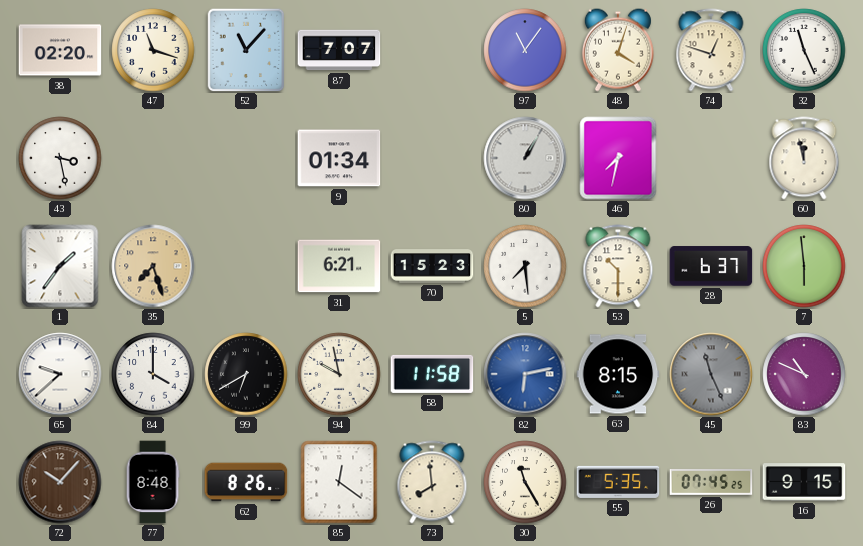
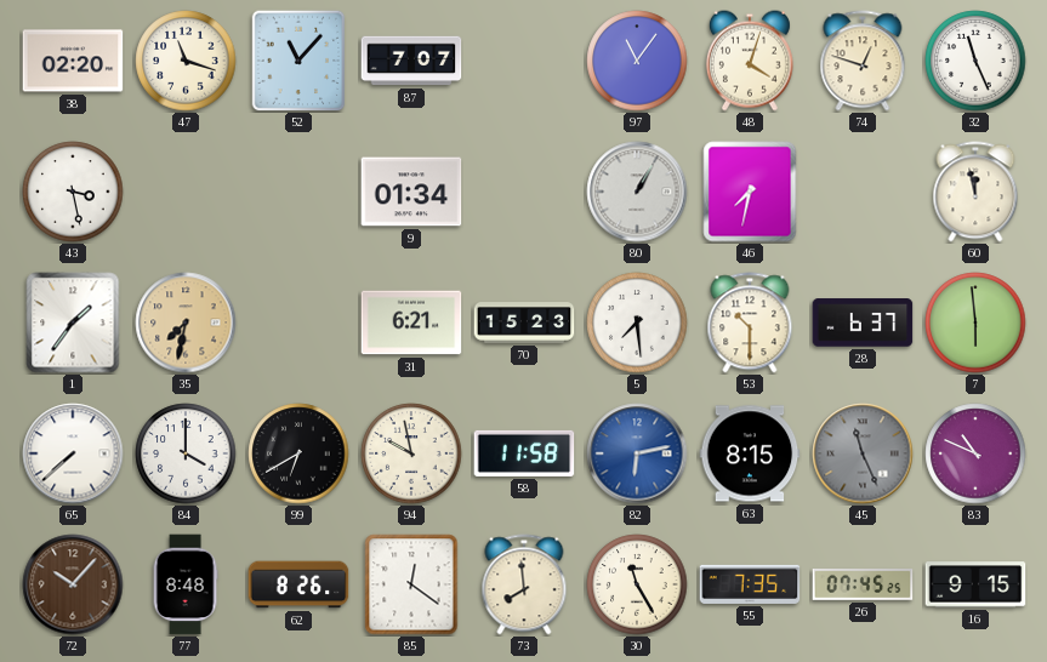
35: 7:27 -> 7:32
65: 9:38 -> 7:38
55: 5:35 -> 7:35
